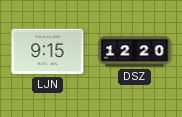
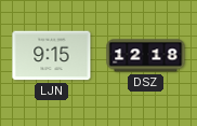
DSZ: 12:20 -> 12:18
